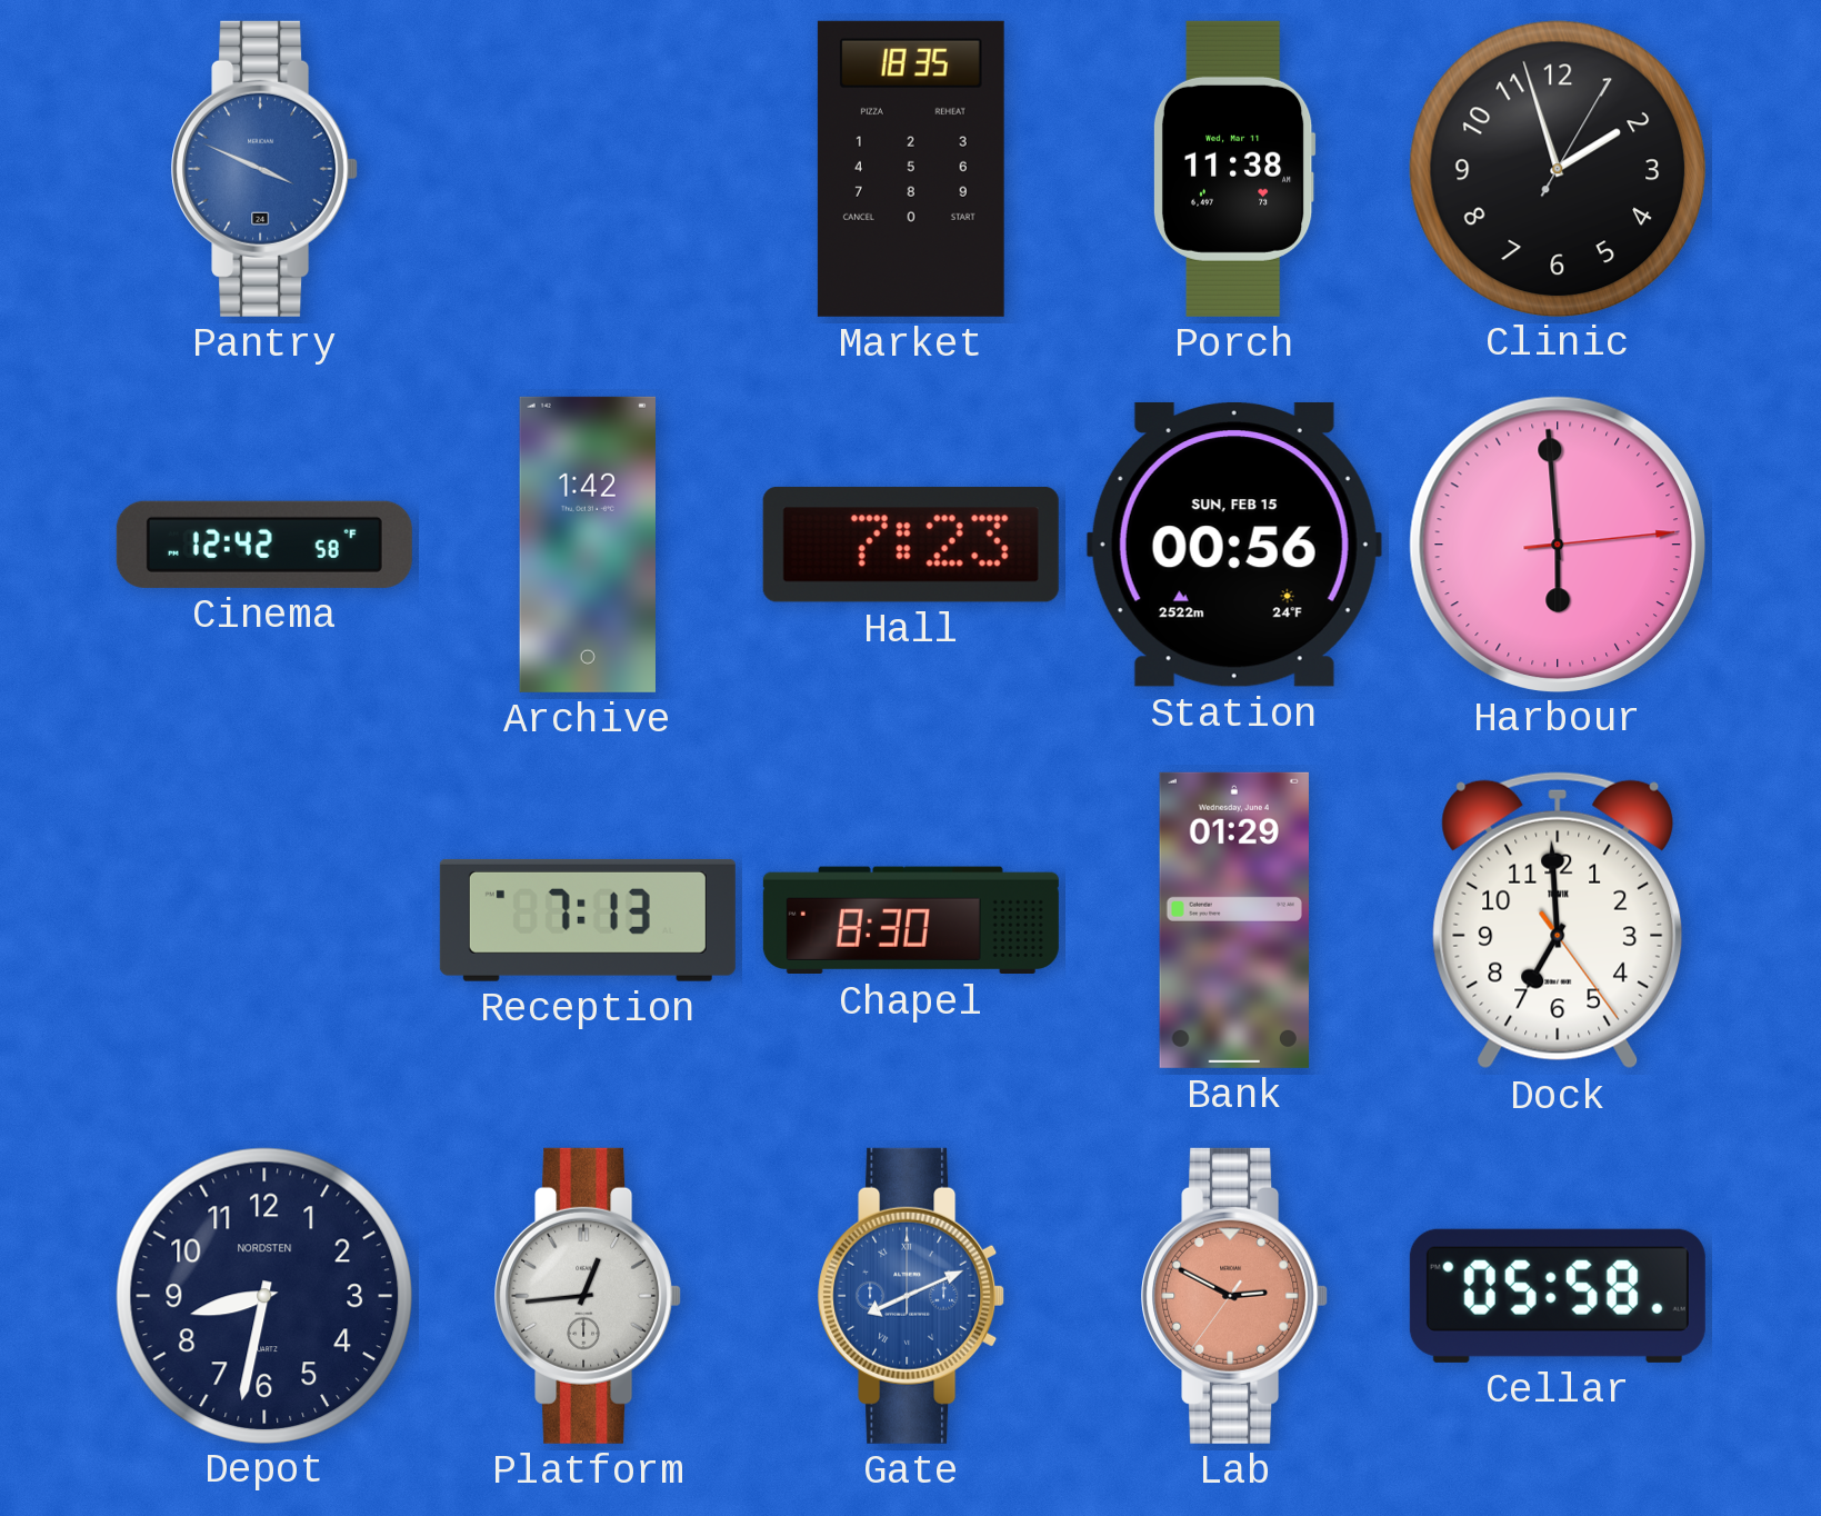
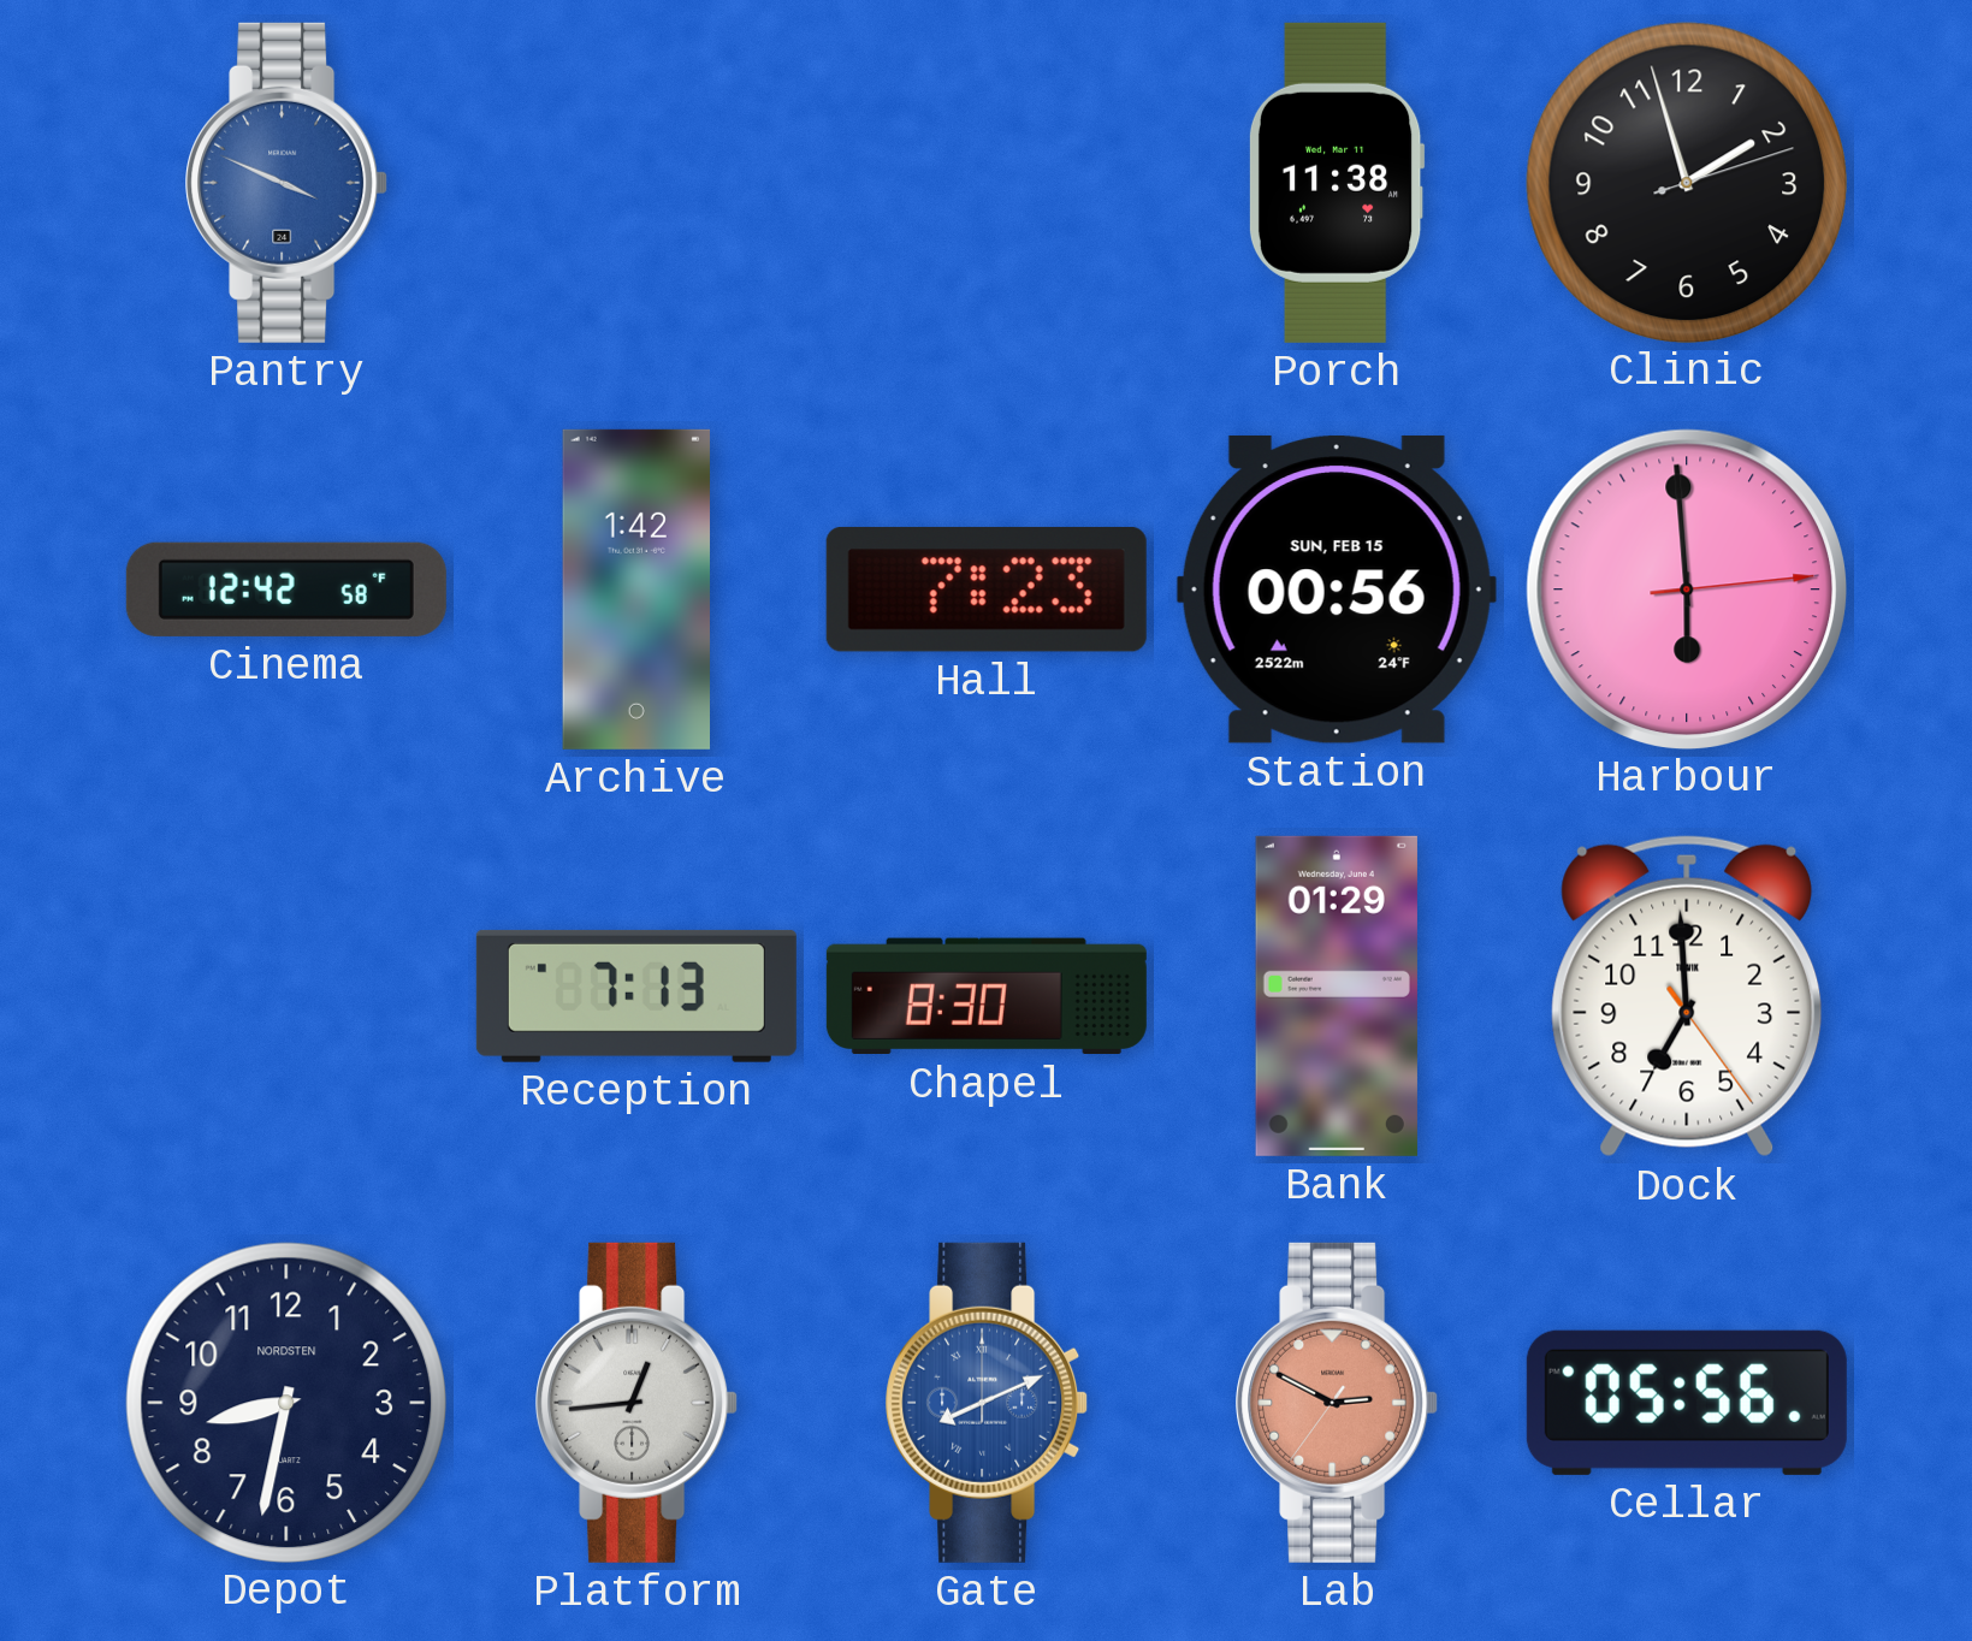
Market: 18:35 -> none
Clinic: 1:57:05 -> 1:57:12
Cellar: 05:58 -> 05:56
